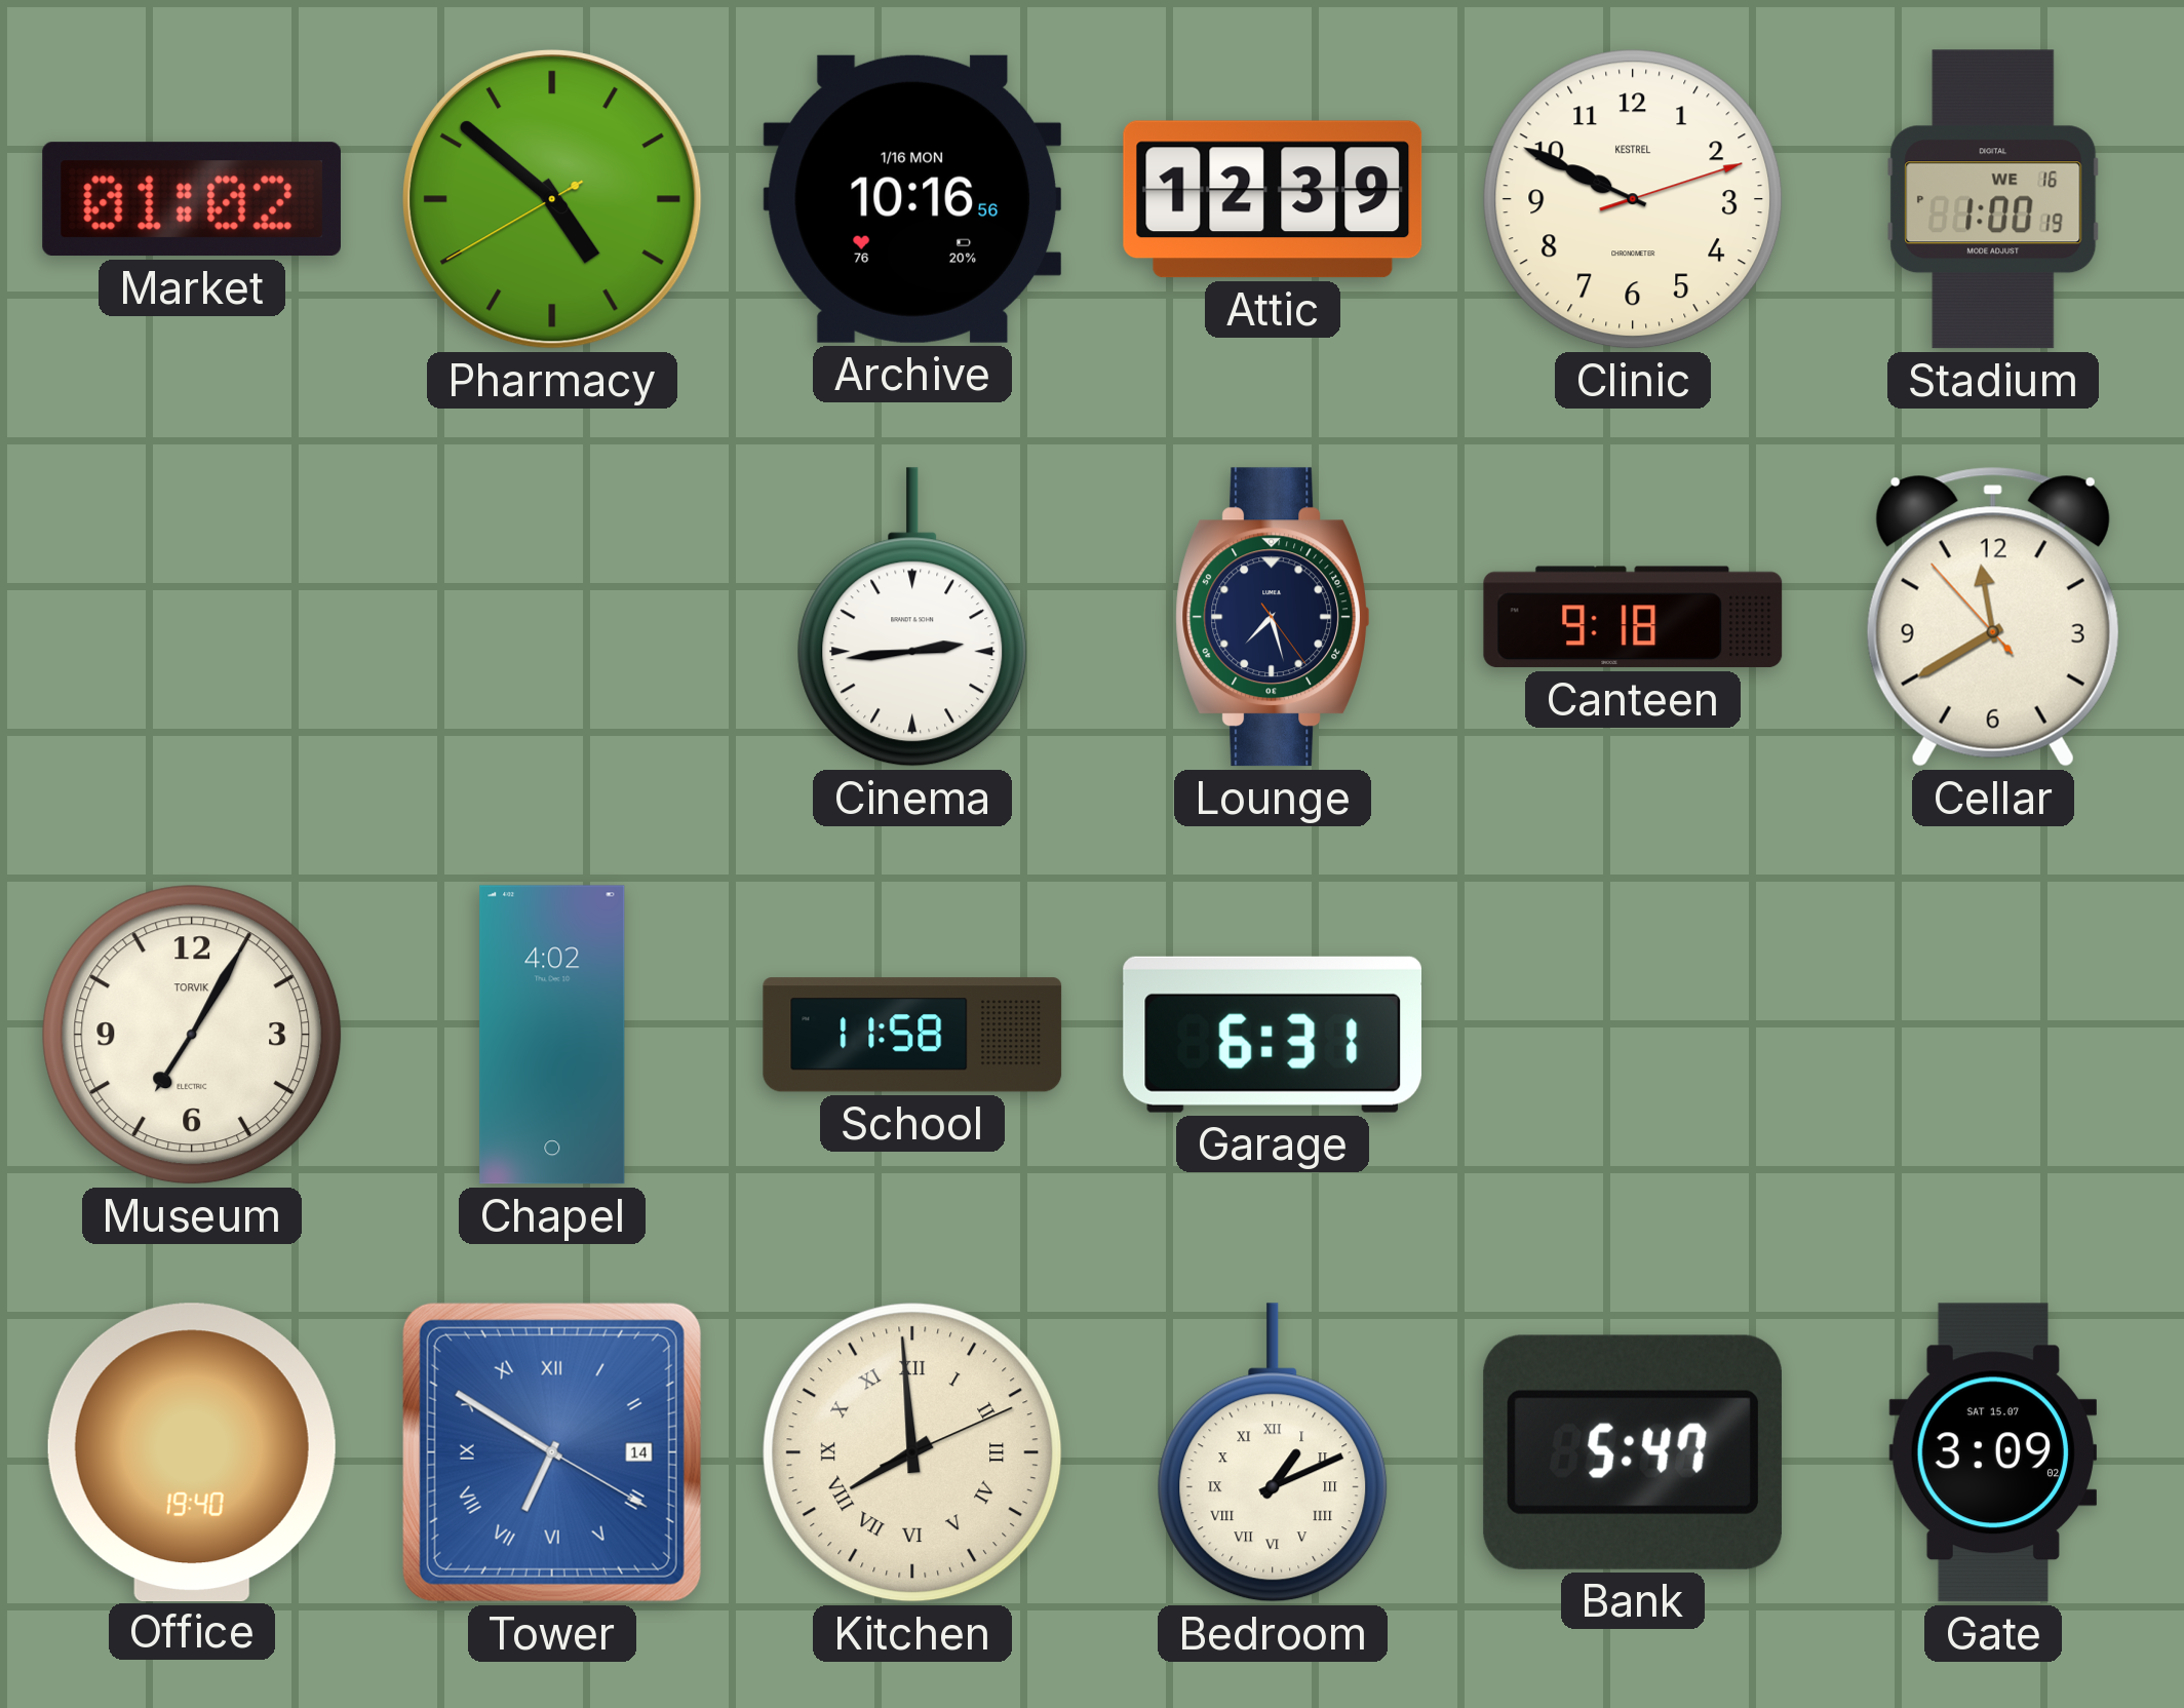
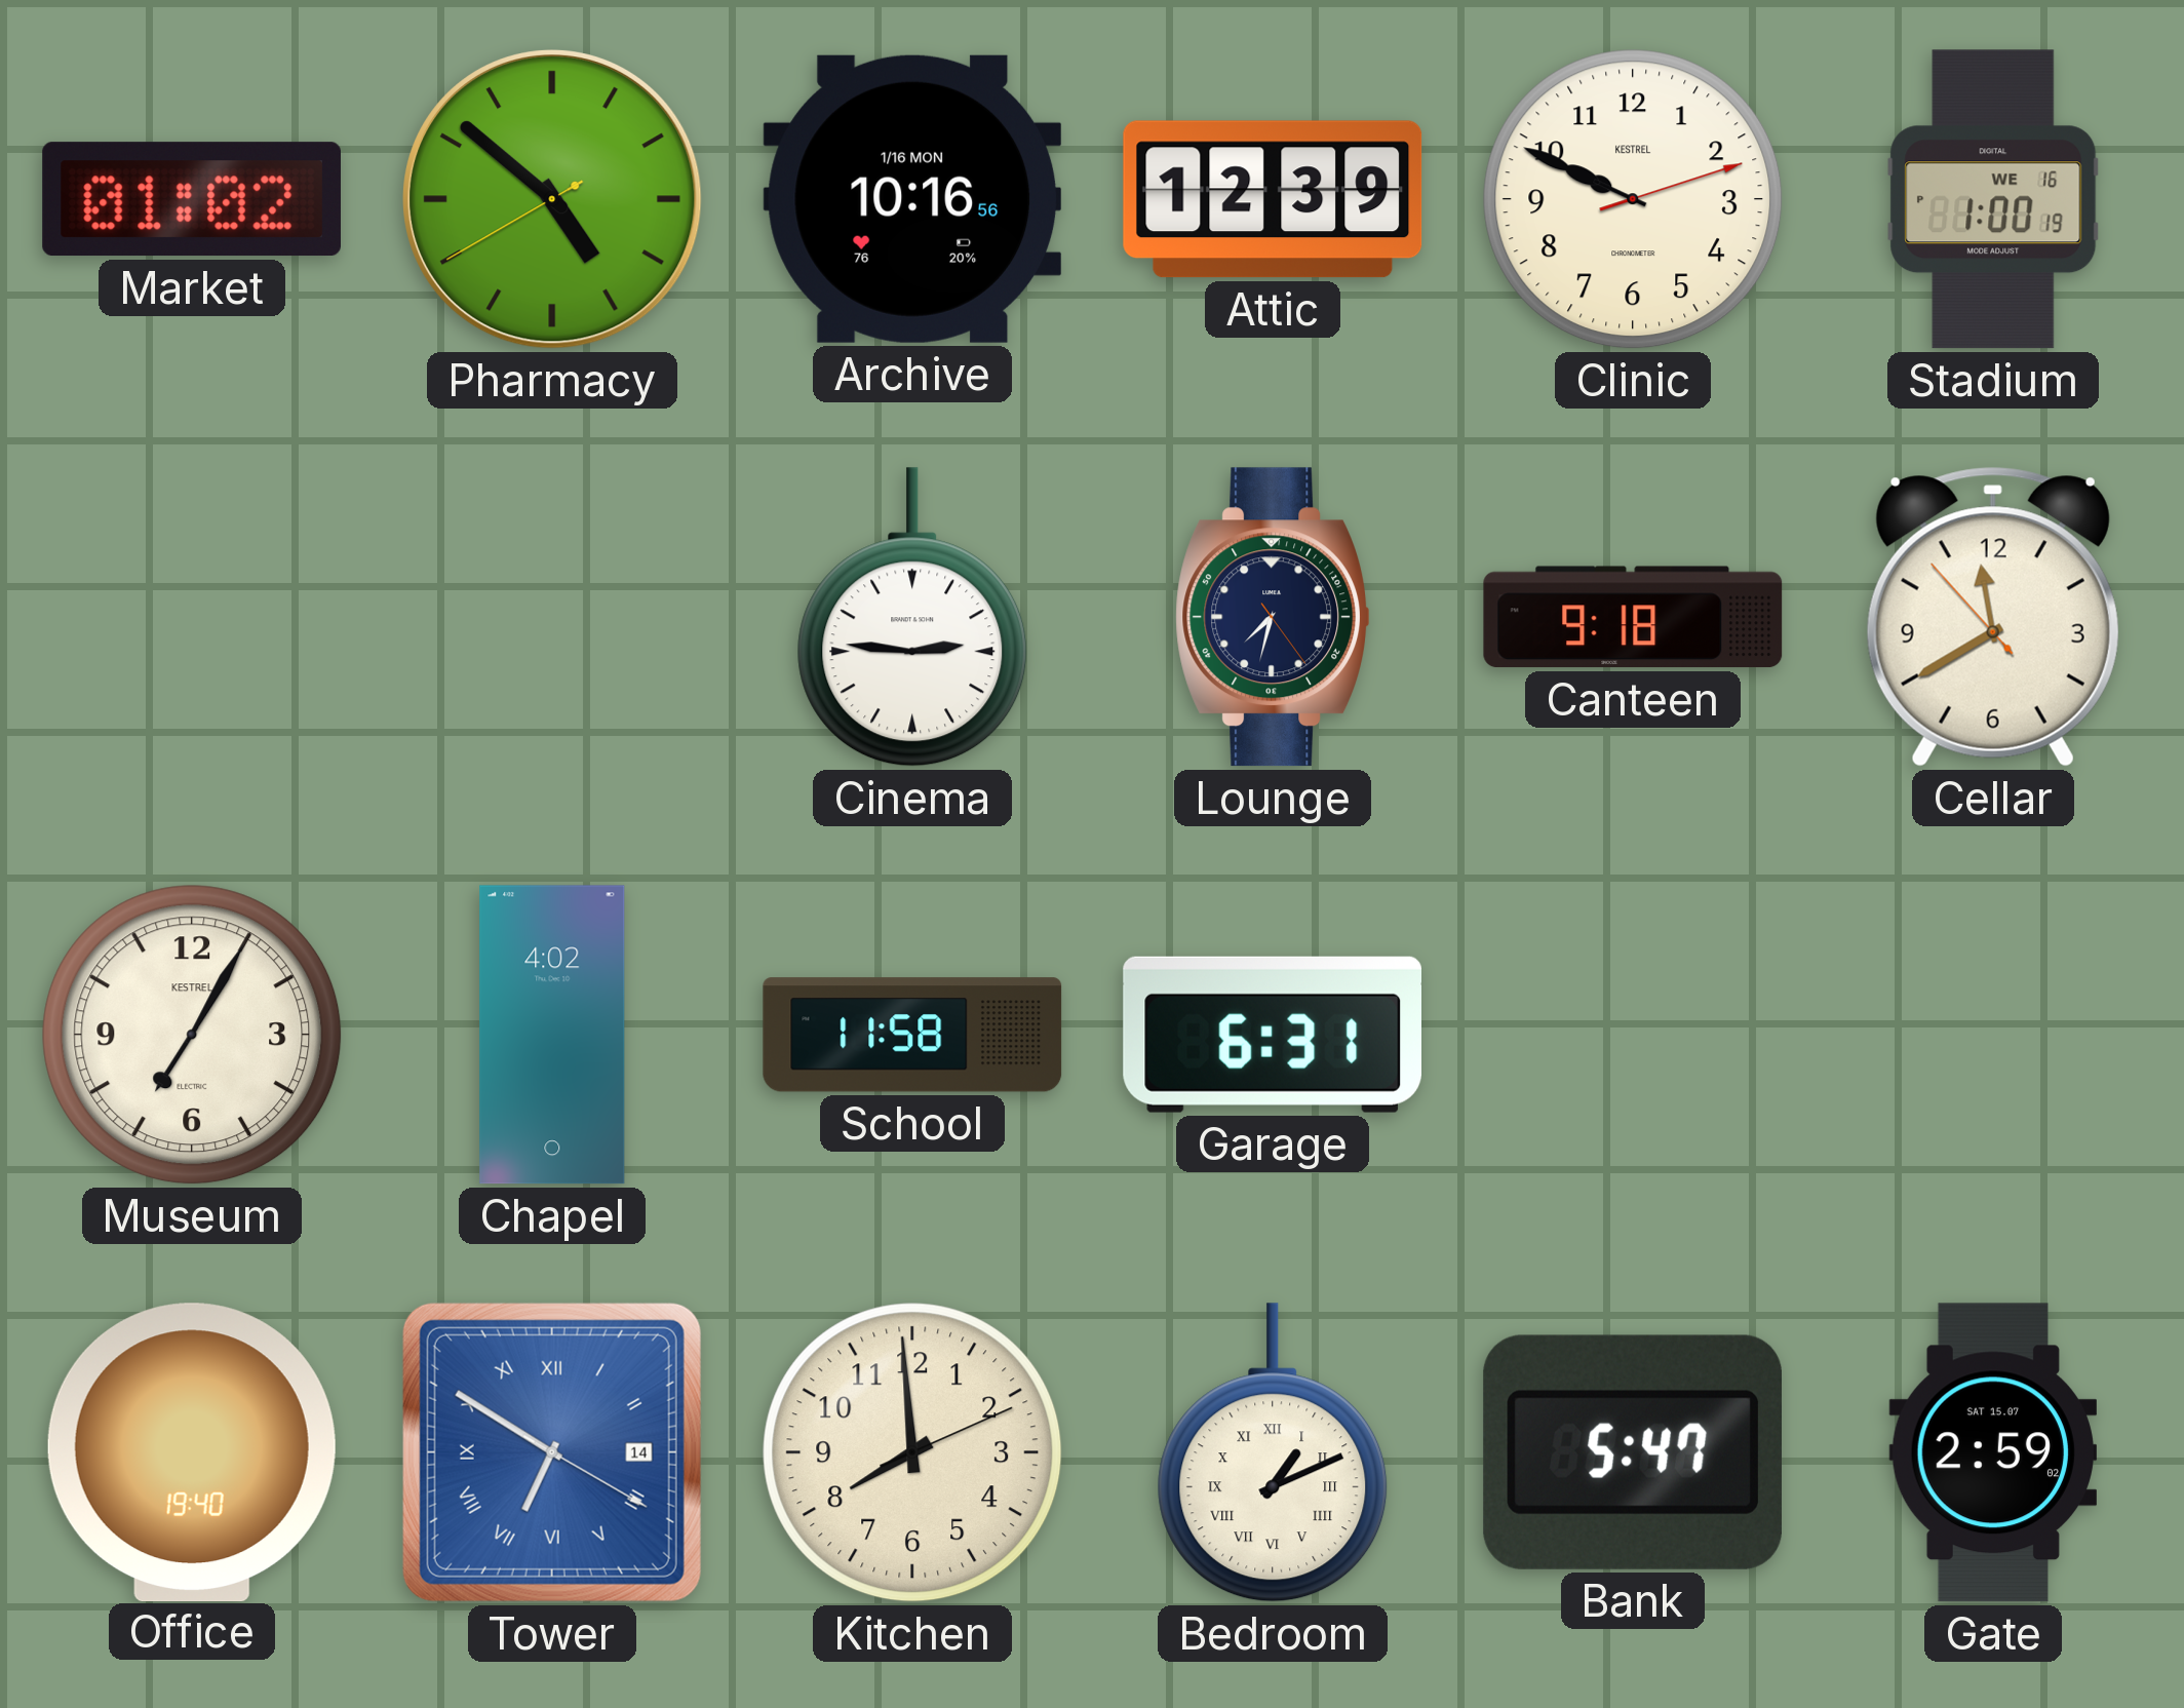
Cinema: 2:44 -> 2:46
Lounge: 7:27 -> 7:32
Museum brand: TORVIK -> KESTREL
Kitchen numerals: Roman -> Arabic
Gate: 3:09 -> 2:59
